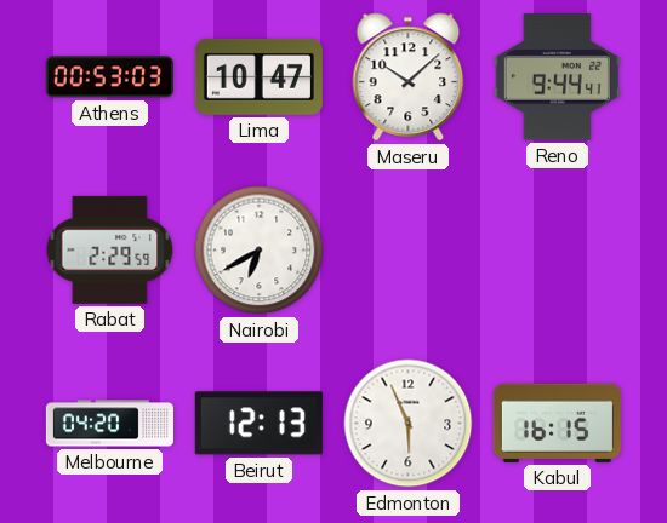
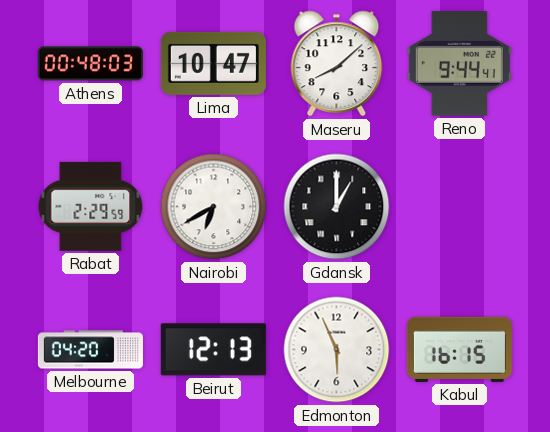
Athens: 00:53 -> 00:48
Maseru: 10:08 -> 8:08
Gdansk: none -> 1:00
